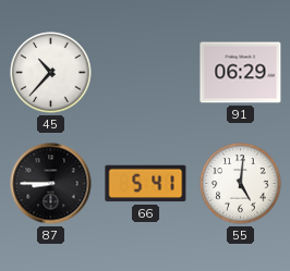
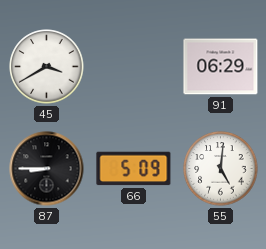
45: 10:37 -> 3:40
66: 5:41 -> 5:09
